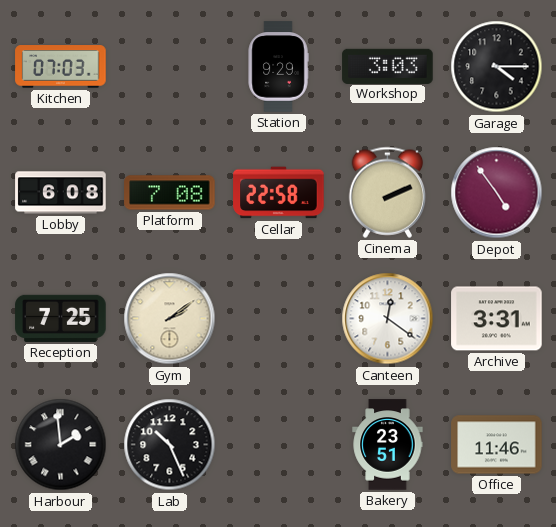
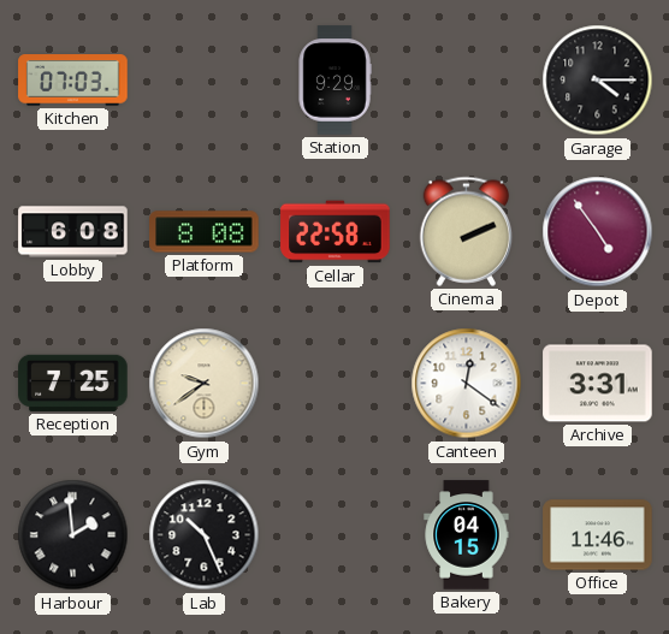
Workshop: 3:03 -> none
Platform: 7:08 -> 8:08
Gym: 2:09 -> 9:39
Bakery: 23:51 -> 04:15
